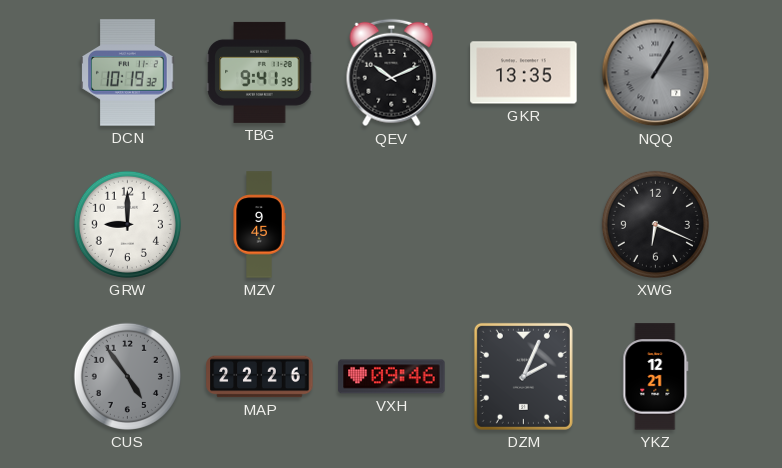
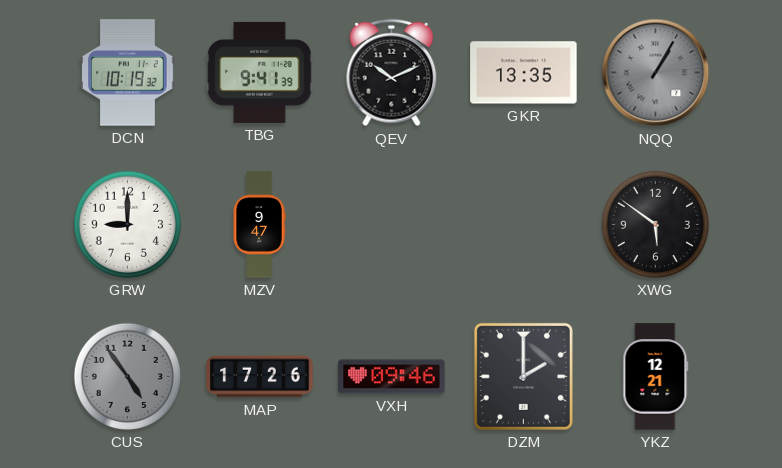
MZV: 9:45 -> 9:47
XWG: 6:19 -> 5:51
MAP: 22:26 -> 17:26
DZM: 2:04 -> 2:00
